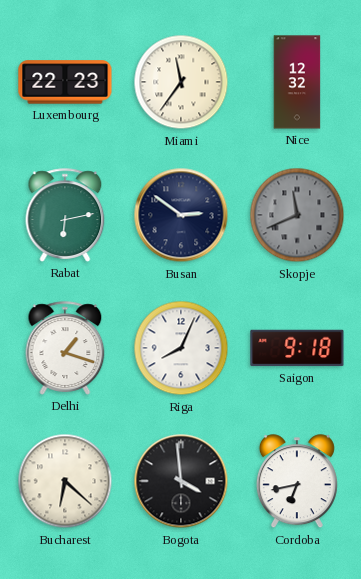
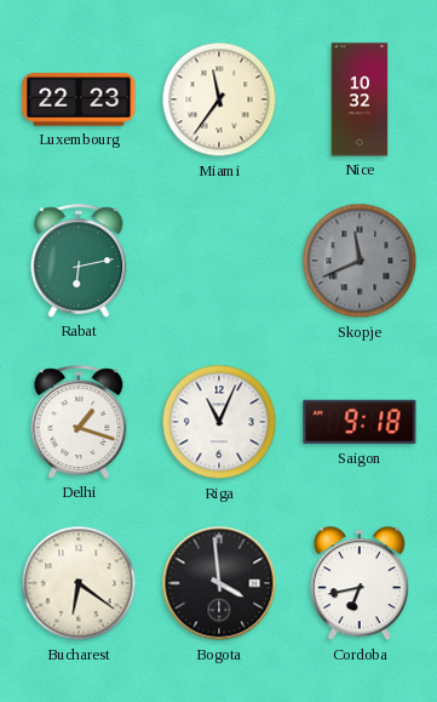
Nice: 12:32 -> 10:32
Busan: 2:51 -> none
Riga: 8:04 -> 11:04
Bucharest: 6:22 -> 6:21
